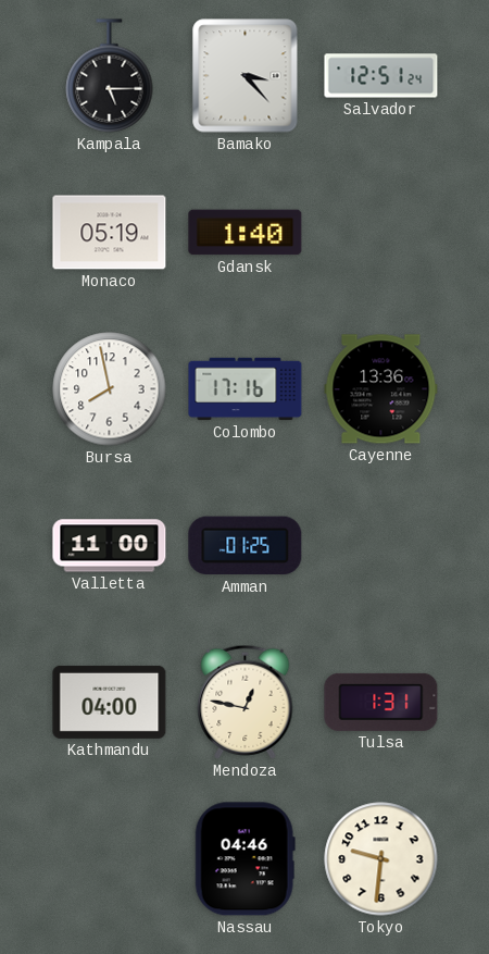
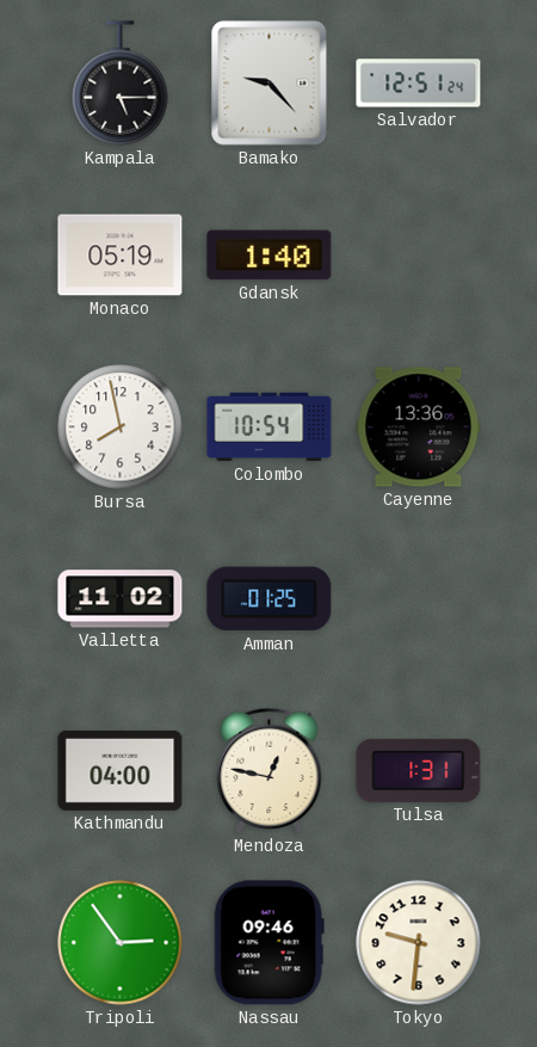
Bamako: 3:23 -> 9:23
Colombo: 17:16 -> 10:54
Valletta: 11:00 -> 11:02
Tripoli: none -> 2:54
Nassau: 04:46 -> 09:46
